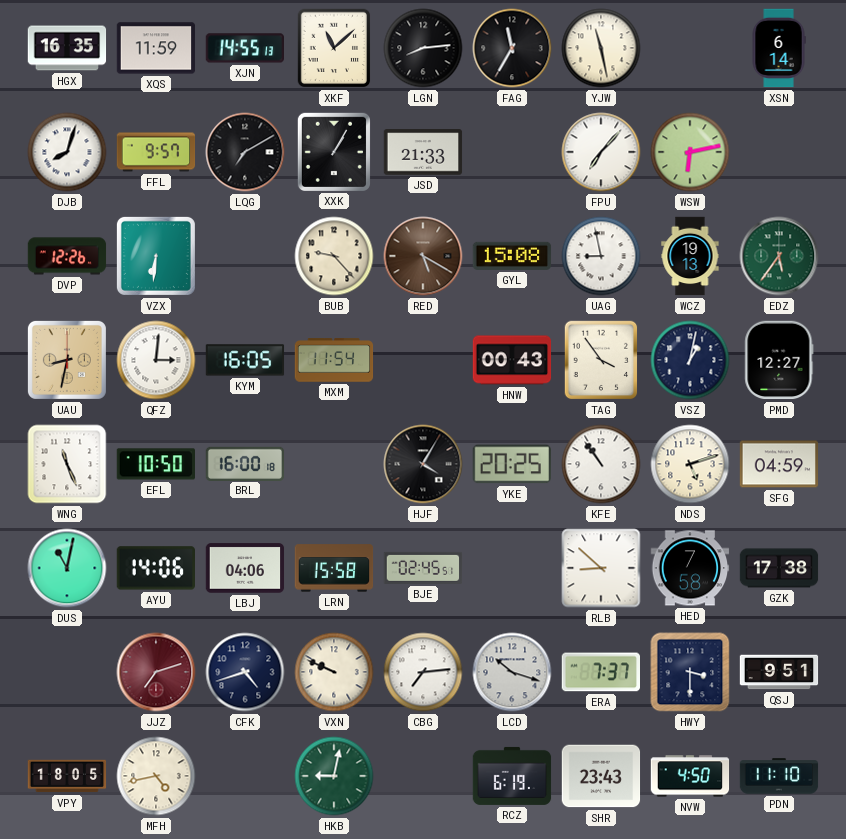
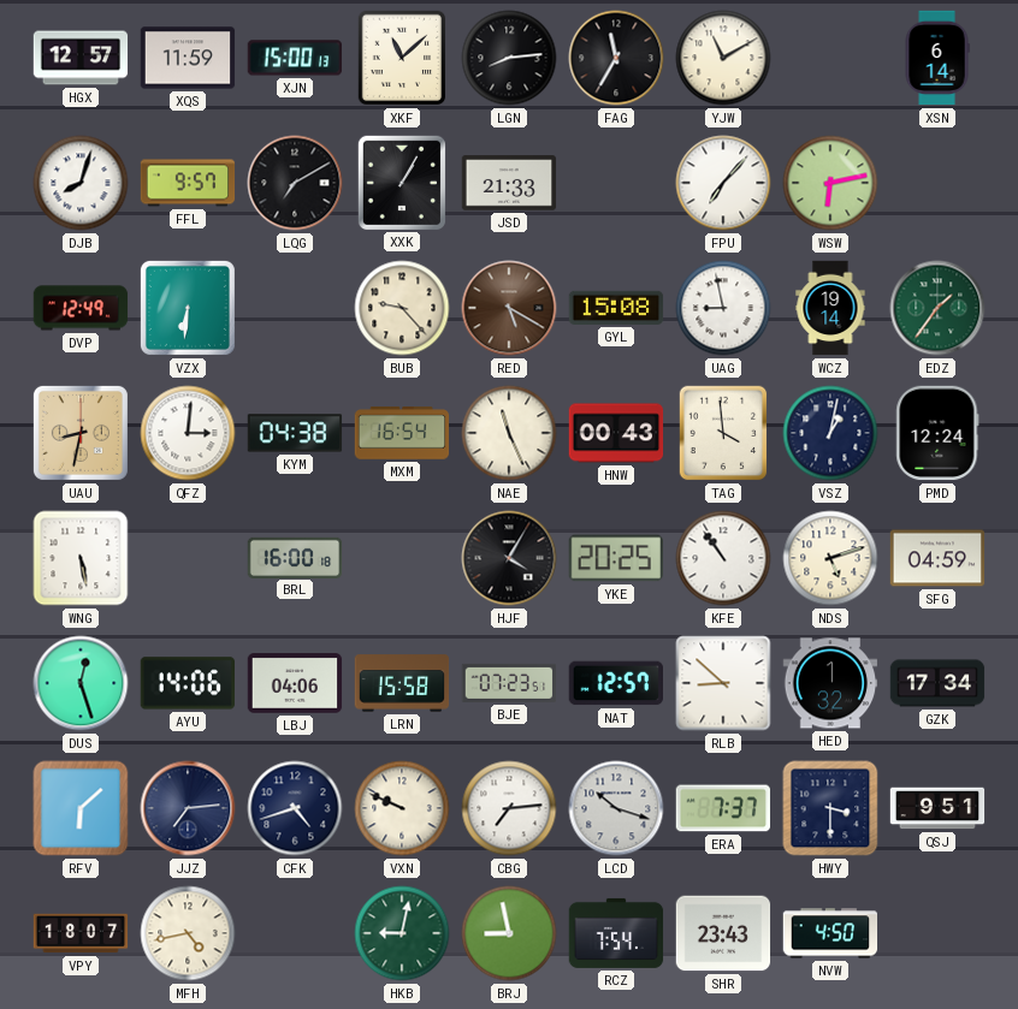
HGX: 16:35 -> 12:57
XJN: 14:55 -> 15:00
YJW: 11:28 -> 11:10
DVP: 12:26 -> 12:49
WCZ: 19:13 -> 19:14
EDZ: 5:36 -> 1:36
KYM: 16:05 -> 04:38
MXM: 11:54 -> 16:54
NAE: none -> 11:26
TAG: 3:54 -> 3:59
PMD: 12:27 -> 12:24
WNG: 11:26 -> 5:28
EFL: 10:50 -> none
DUS: 11:02 -> 12:27
BJE: 02:45 -> 07:23
NAT: none -> 12:57
HED: 7:58 -> 1:32
GZK: 17:38 -> 17:34
RFV: none -> 6:08
JJZ: 7:12 -> 7:14
JJZ dial: burgundy -> navy
VPY: 18:05 -> 18:07
BRJ: none -> 8:58
RCZ: 6:19 -> 7:54
PDN: 11:10 -> none
